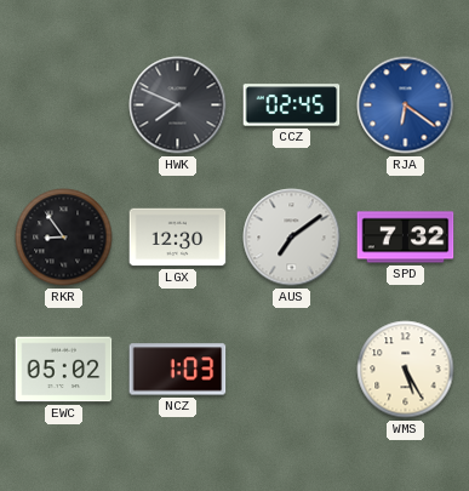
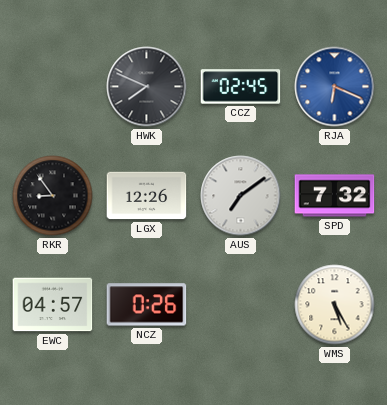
RJA: 6:21 -> 6:19
LGX: 12:30 -> 12:26
EWC: 05:02 -> 04:57
NCZ: 1:03 -> 0:26
